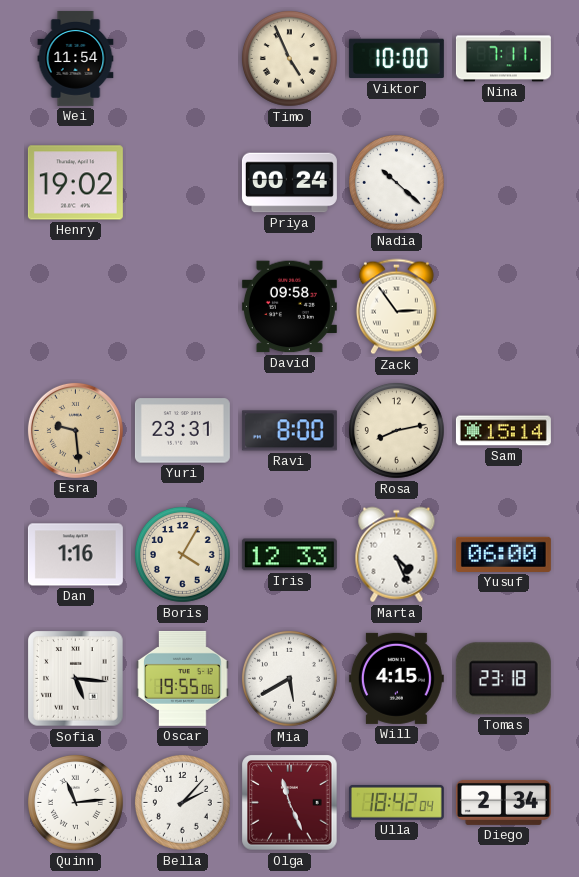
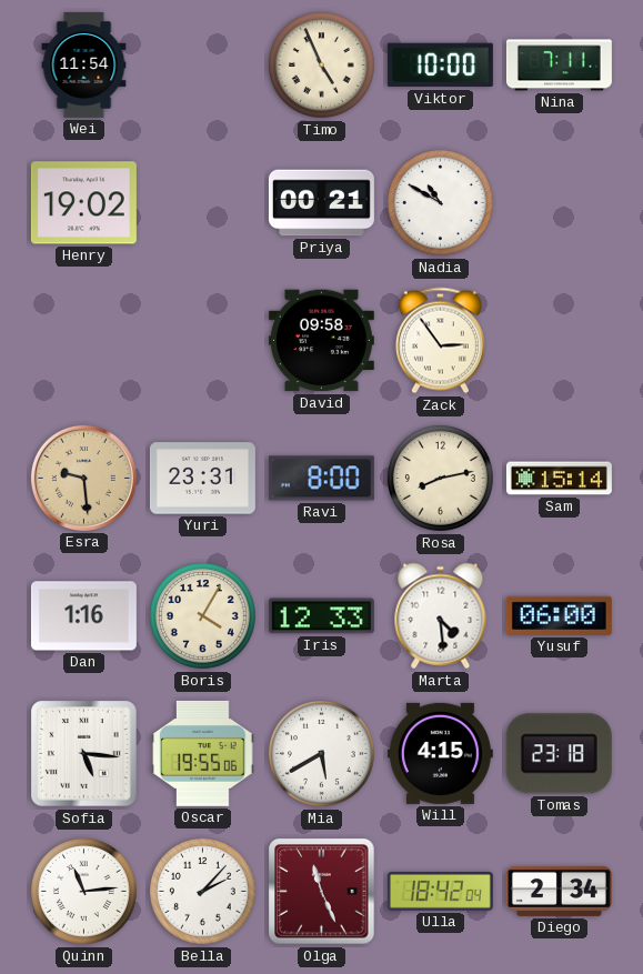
Priya: 00:24 -> 00:21
Nadia: 10:22 -> 10:50
Marta: 4:26 -> 4:29
